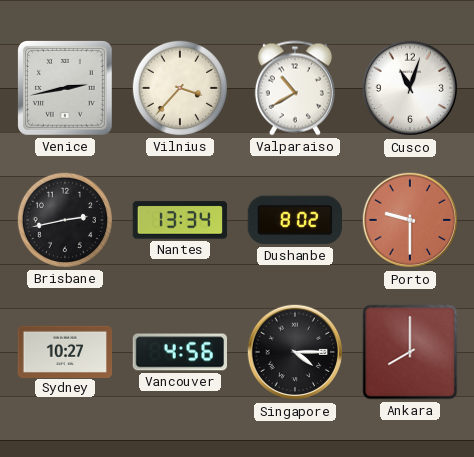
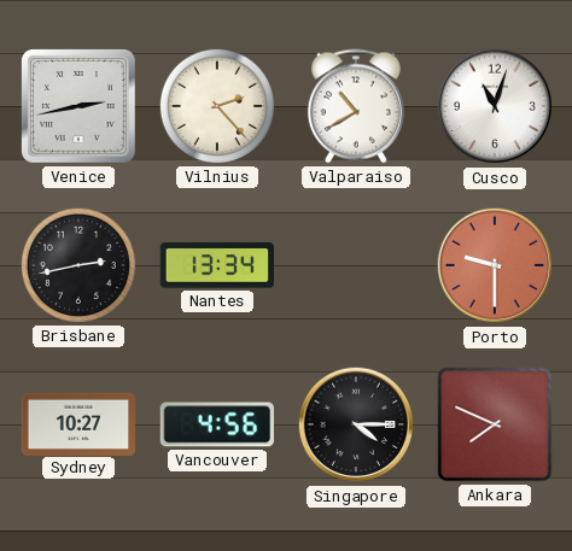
Vilnius: 3:37 -> 2:23
Dushanbe: 8:02 -> none
Ankara: 8:00 -> 7:49
